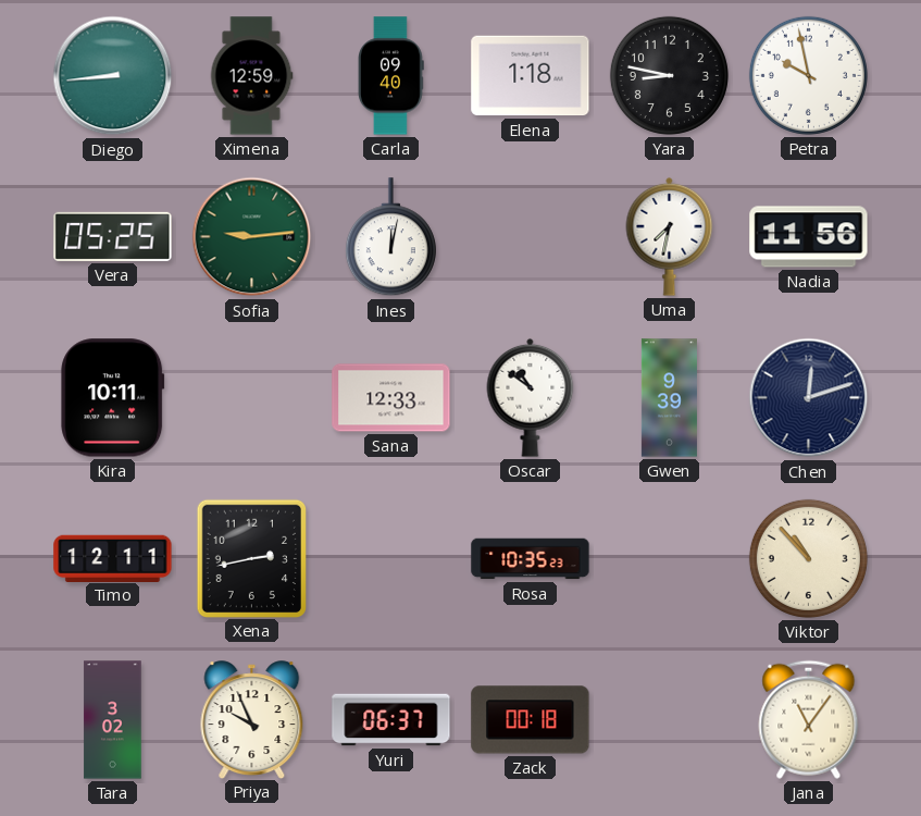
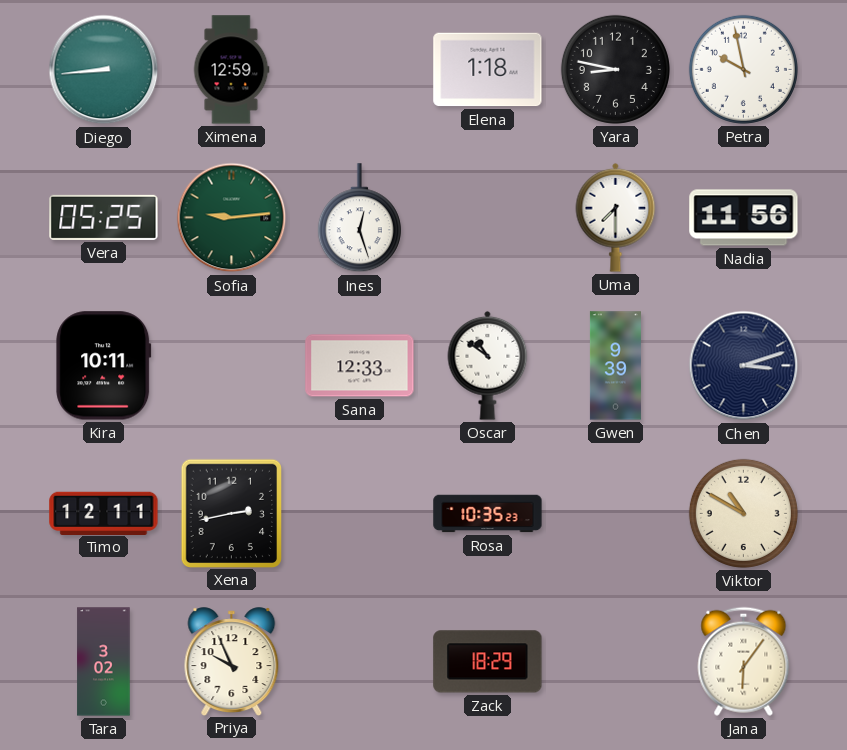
Carla: 09:40 -> none
Ines: 12:02 -> 12:27
Uma: 7:32 -> 7:30
Chen: 12:12 -> 3:12
Viktor: 10:53 -> 10:50
Yuri: 06:37 -> none
Zack: 00:18 -> 18:29
Jana: 11:06 -> 6:06
